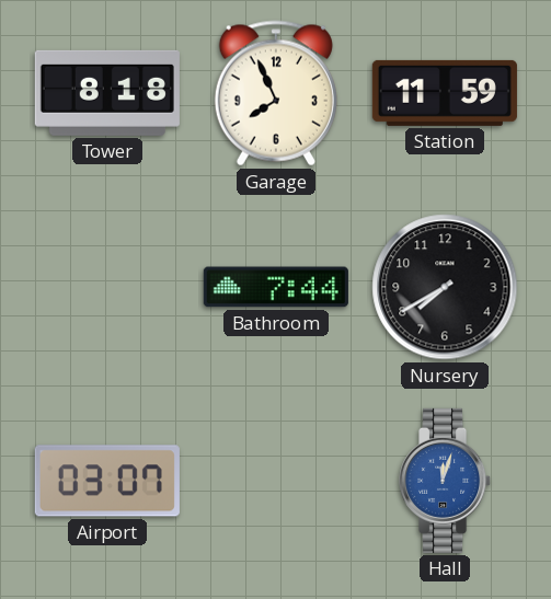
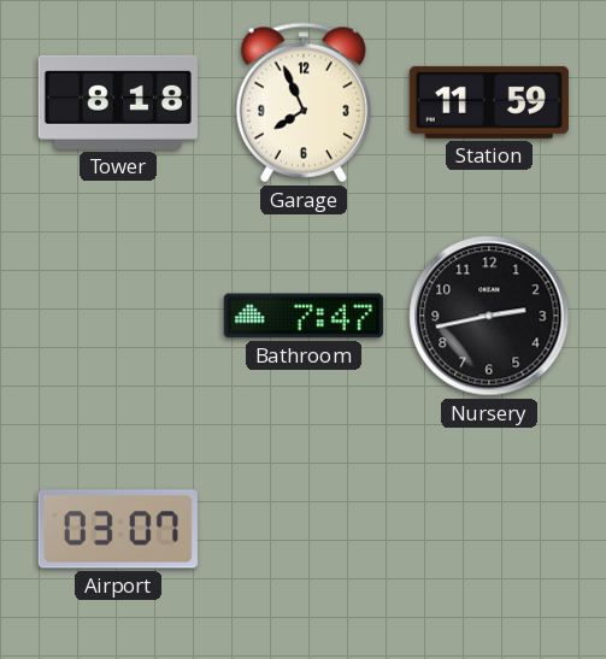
Bathroom: 7:44 -> 7:47
Nursery: 7:40 -> 2:43
Hall: 12:03 -> none
